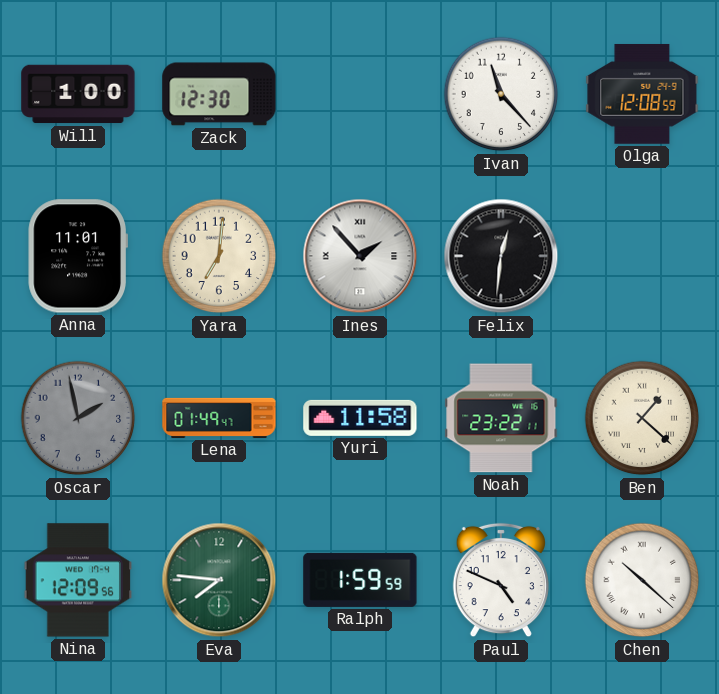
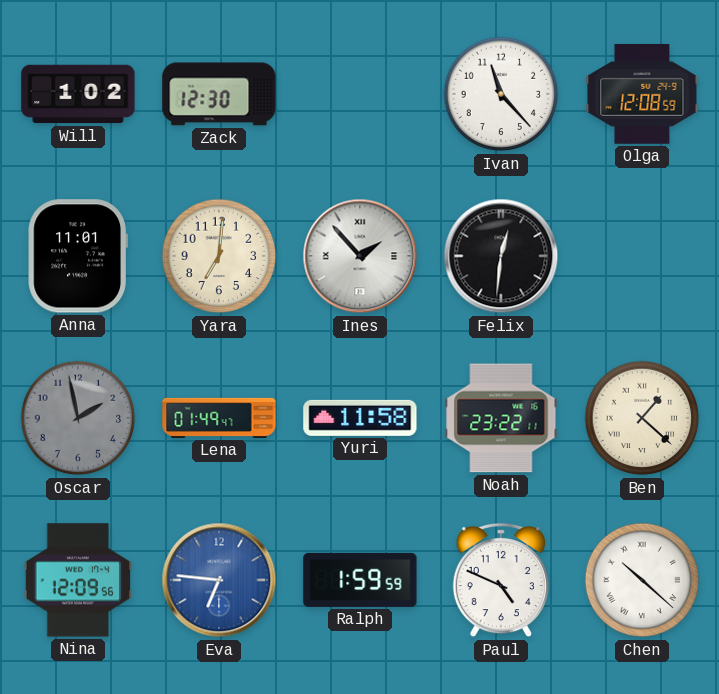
Will: 1:00 -> 1:02
Eva: 7:46 -> 6:46
Eva dial: green -> blue
